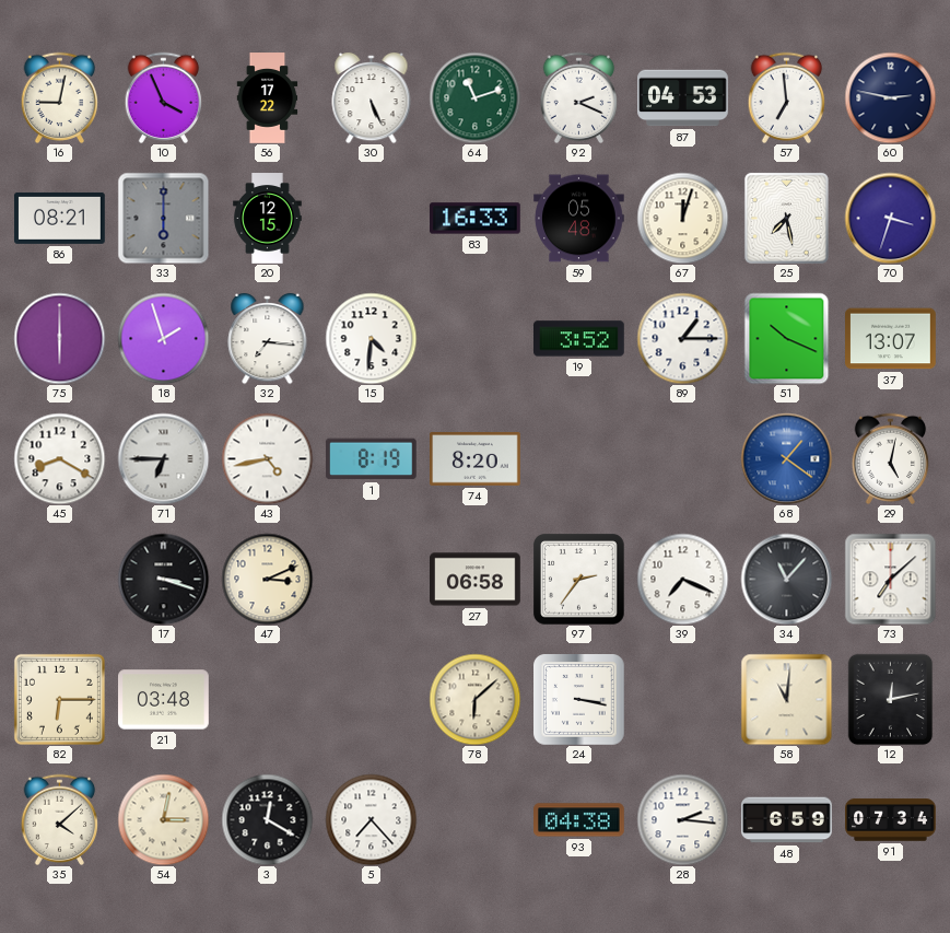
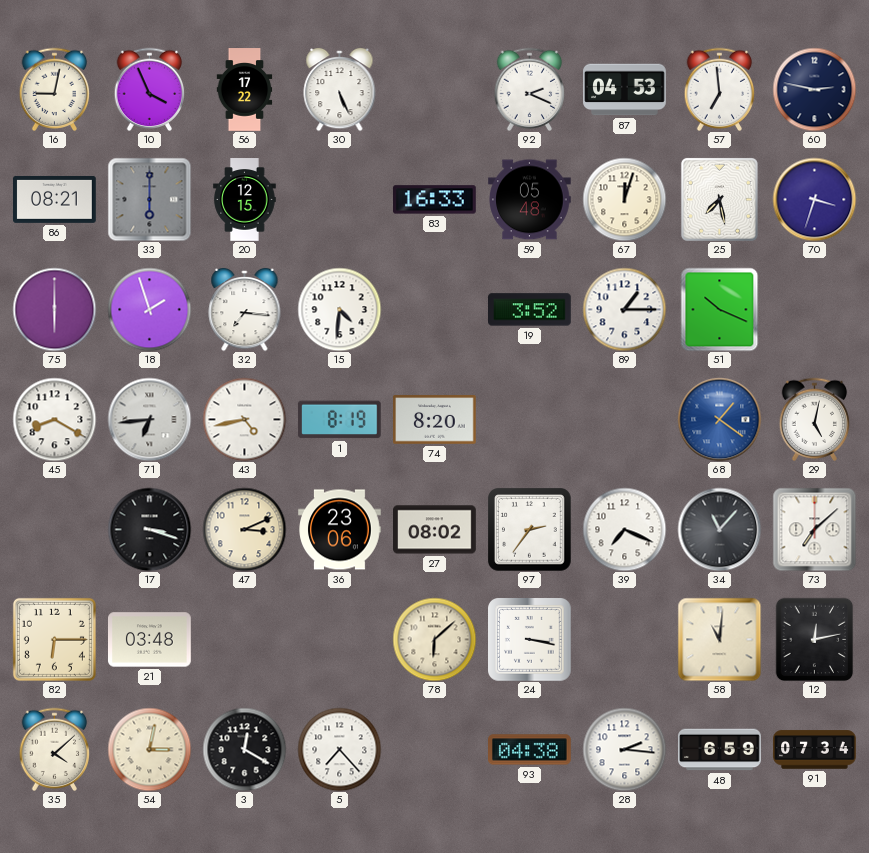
64: 11:12 -> none
37: 13:07 -> none
71: 6:45 -> 6:44
36: none -> 23:06
27: 06:58 -> 08:02
